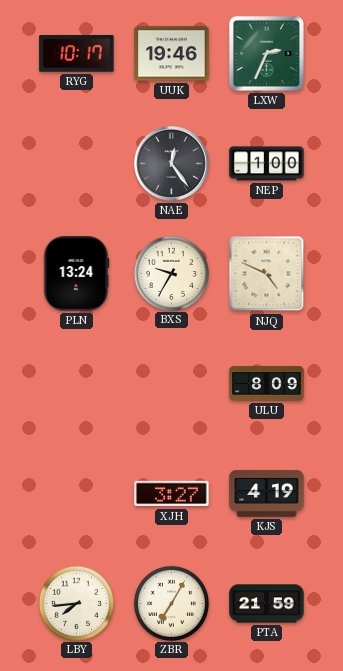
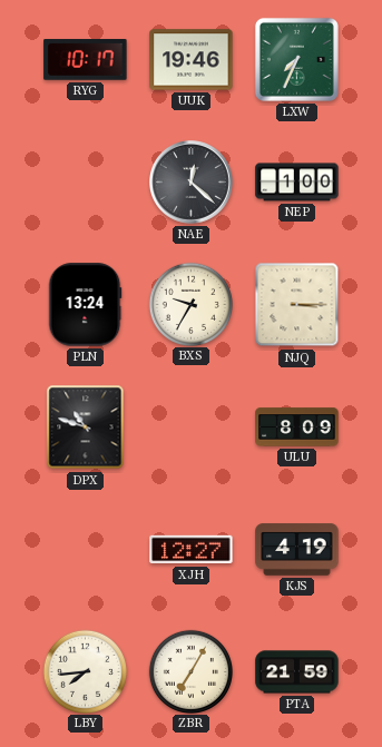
LXW: 2:34 -> 7:34
NAE: 12:24 -> 12:22
NJQ: 4:49 -> 3:15
DPX: none -> 10:48
XJH: 3:27 -> 12:27
